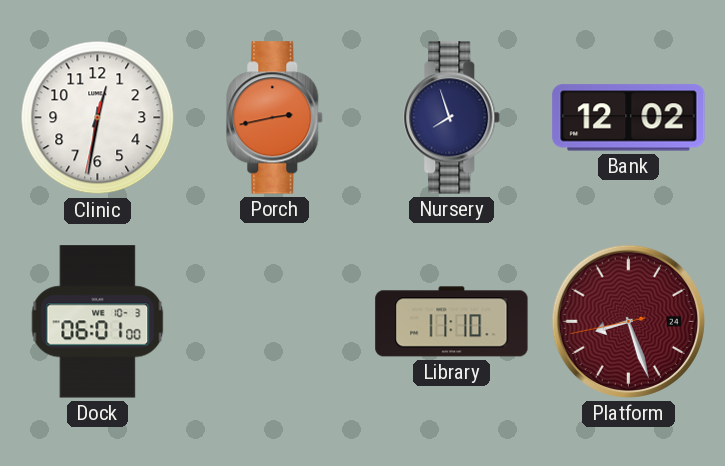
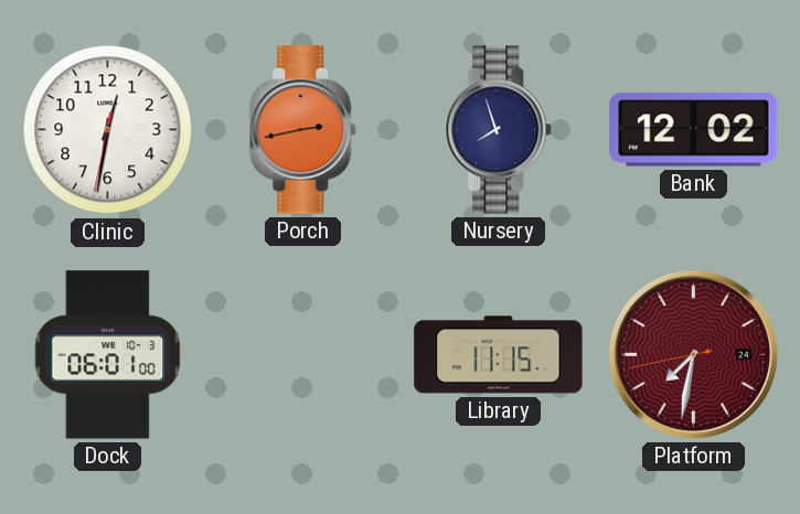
Library: 11:10 -> 11:15
Platform: 8:26 -> 7:31
